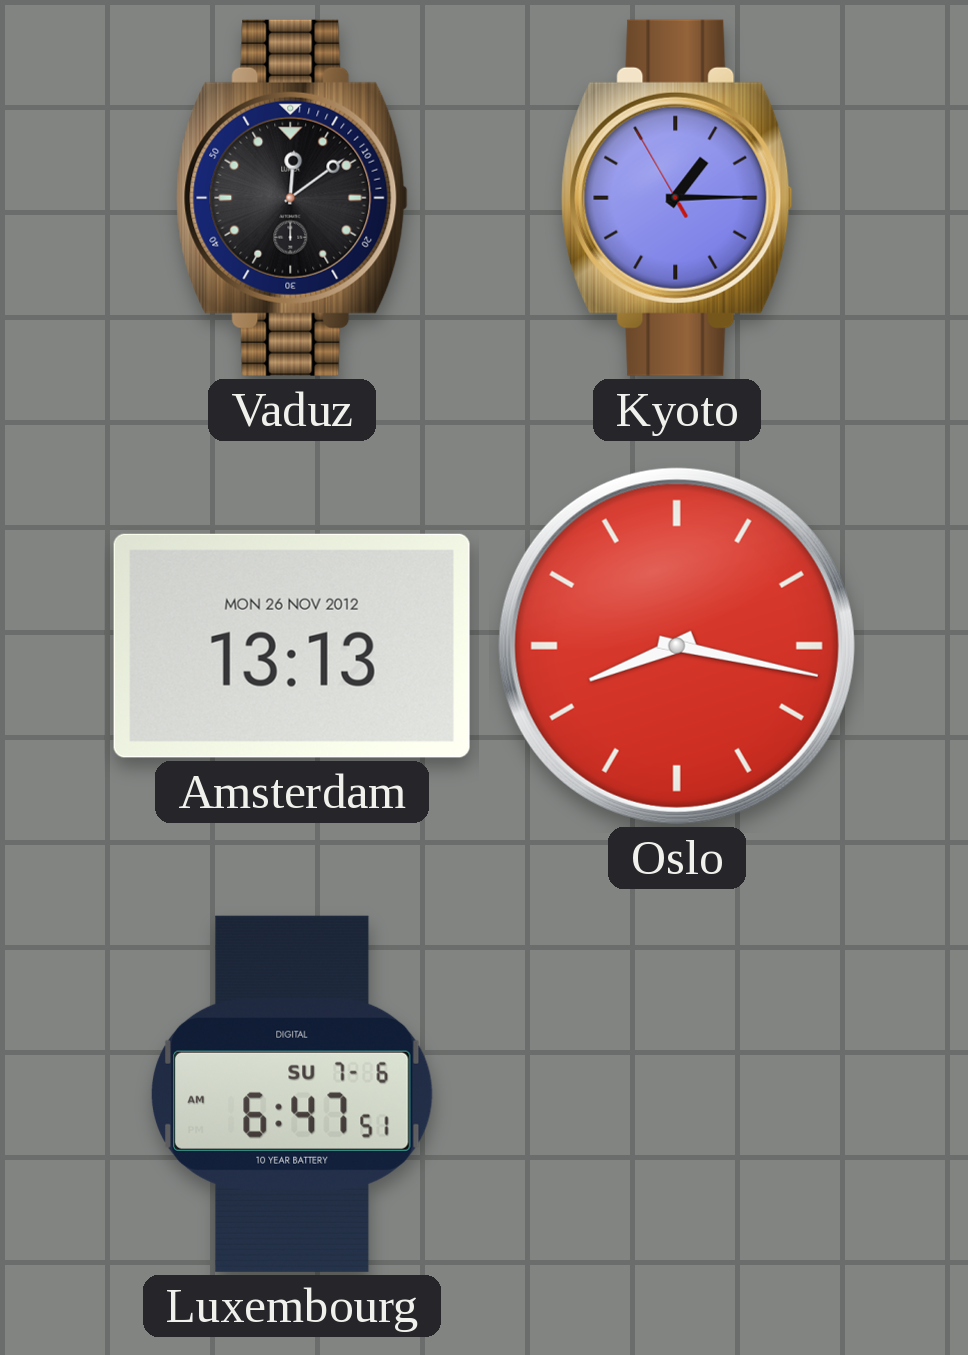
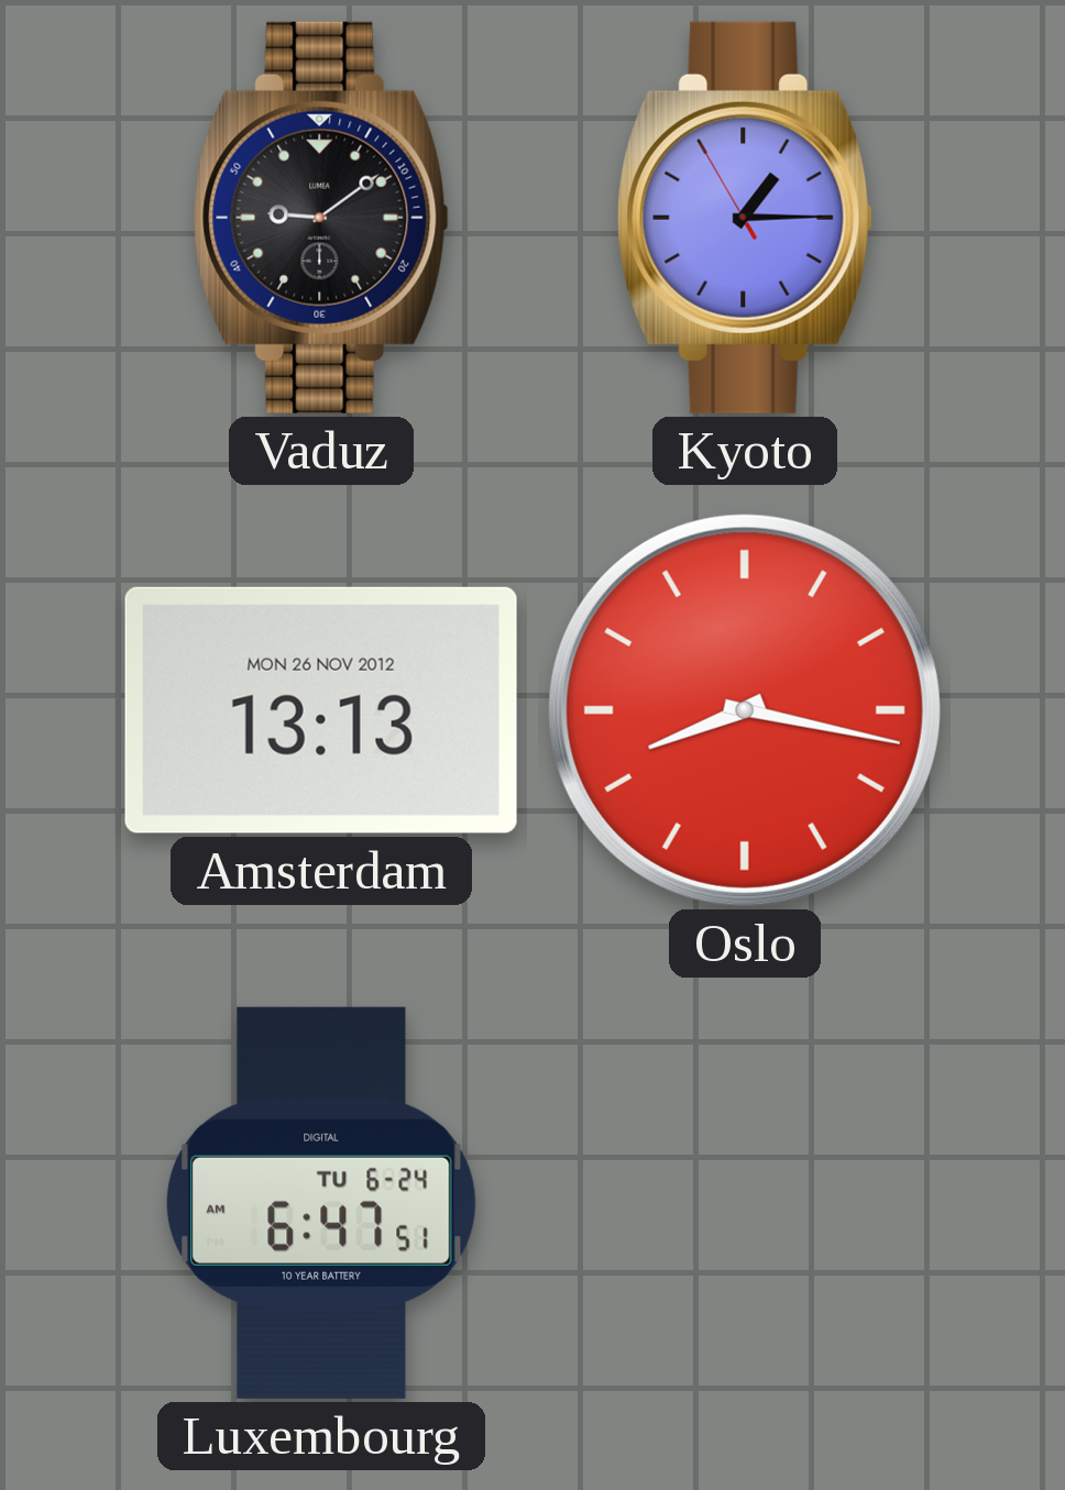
Vaduz: 12:09 -> 9:09
Luxembourg date: SU 7-6 -> TU 6-24
